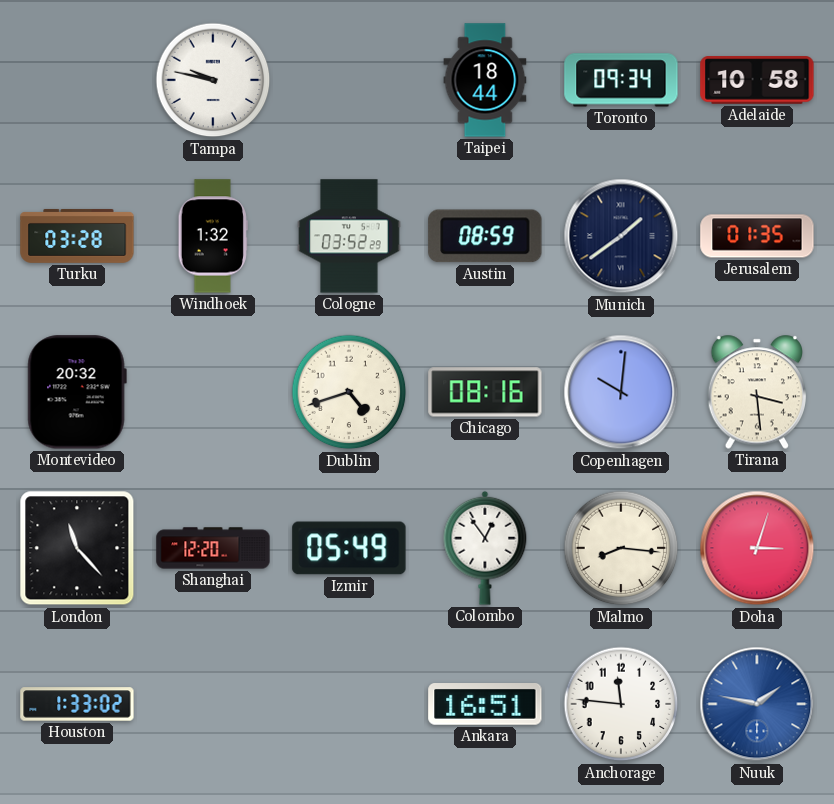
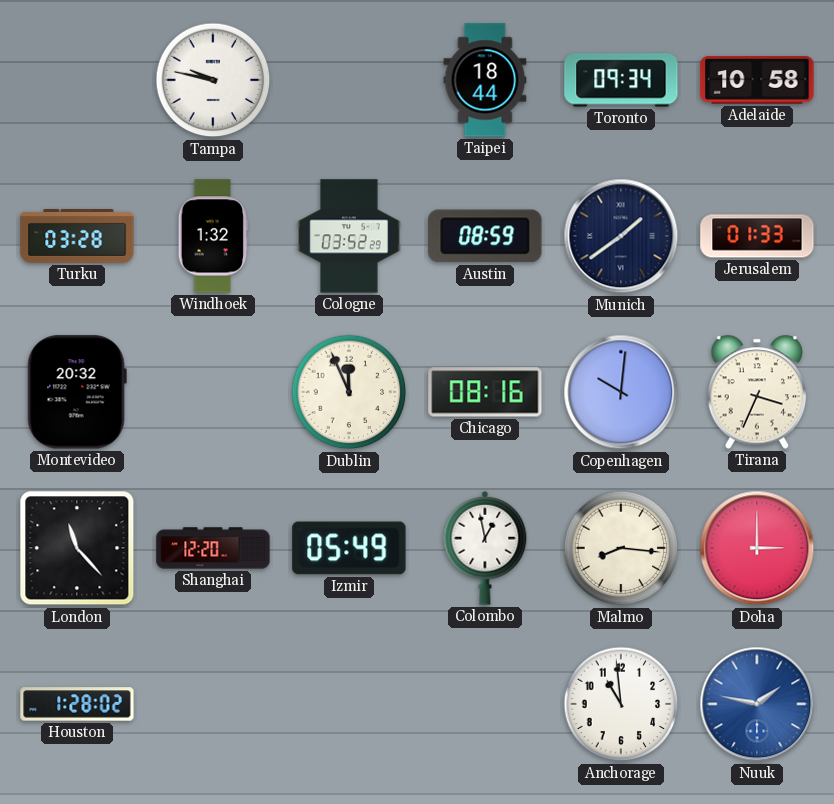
Jerusalem: 01:35 -> 01:33
Dublin: 4:42 -> 11:56
Tirana: 3:29 -> 3:34
Colombo: 12:54 -> 12:58
Doha: 3:03 -> 3:00
Houston: 1:33 -> 1:28
Ankara: 16:51 -> none
Anchorage: 11:46 -> 10:59
